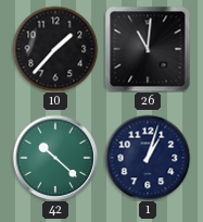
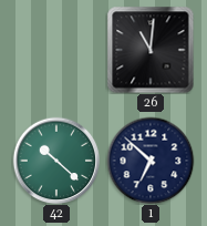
10: 1:37 -> none
1: 1:03 -> 6:52
